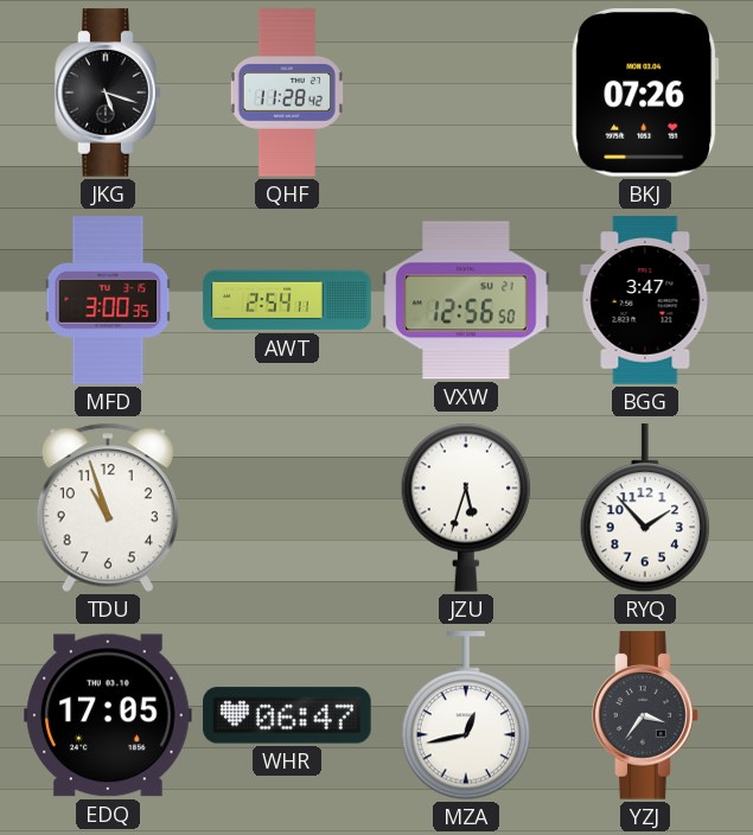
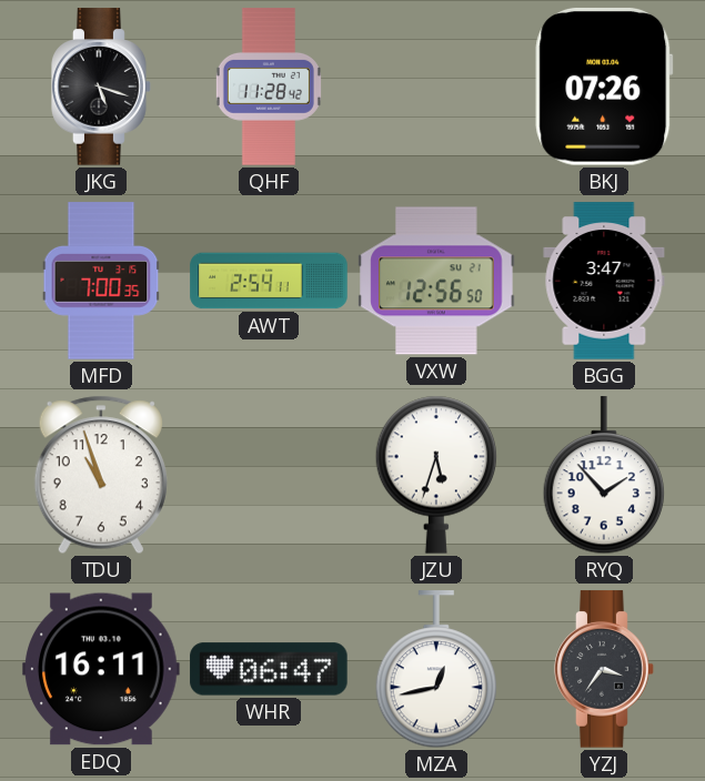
MFD: 3:00 -> 7:00
EDQ: 17:05 -> 16:11
